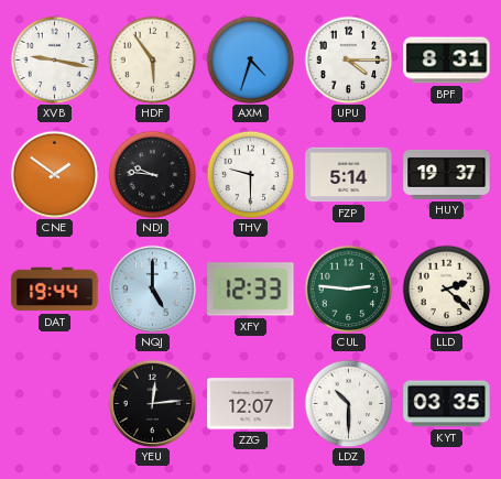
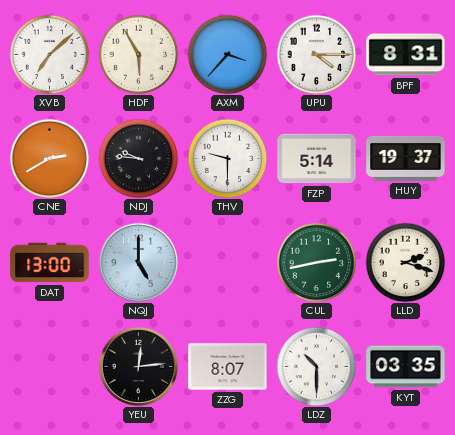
XVB: 9:17 -> 7:08
HDF: 5:54 -> 5:55
AXM: 4:33 -> 3:37
CNE: 1:51 -> 2:40
DAT: 19:44 -> 13:00
XFY: 12:33 -> none
CUL: 2:46 -> 2:43
LLD: 2:22 -> 2:18
ZZG: 12:07 -> 8:07
